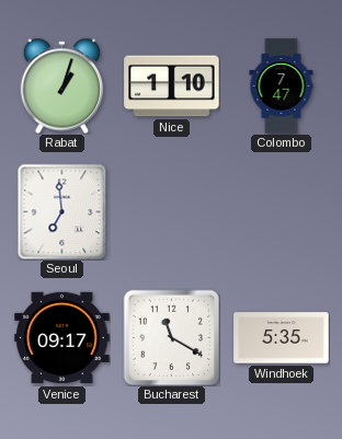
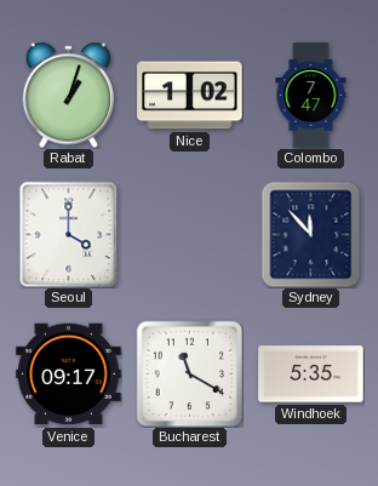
Nice: 1:10 -> 1:02
Seoul: 6:59 -> 4:00
Sydney: none -> 11:53
